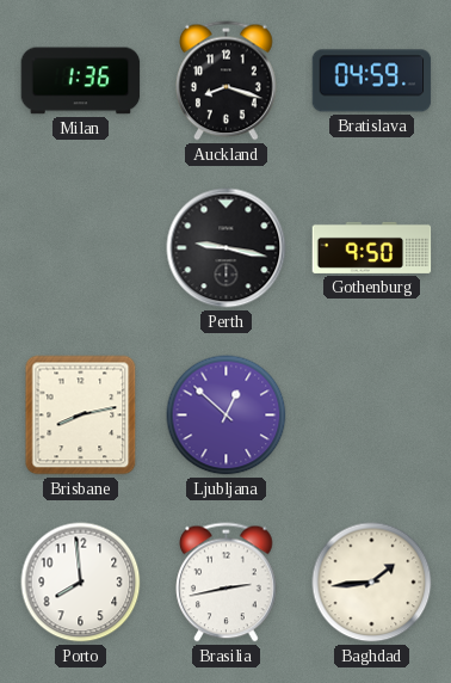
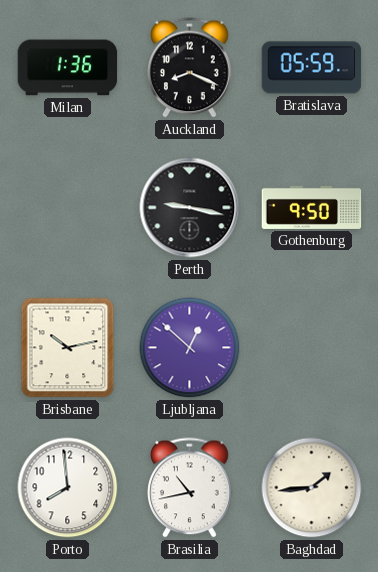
Auckland: 8:18 -> 8:19
Bratislava: 04:59 -> 05:59
Brisbane: 8:13 -> 10:13
Brasilia: 2:43 -> 10:43
